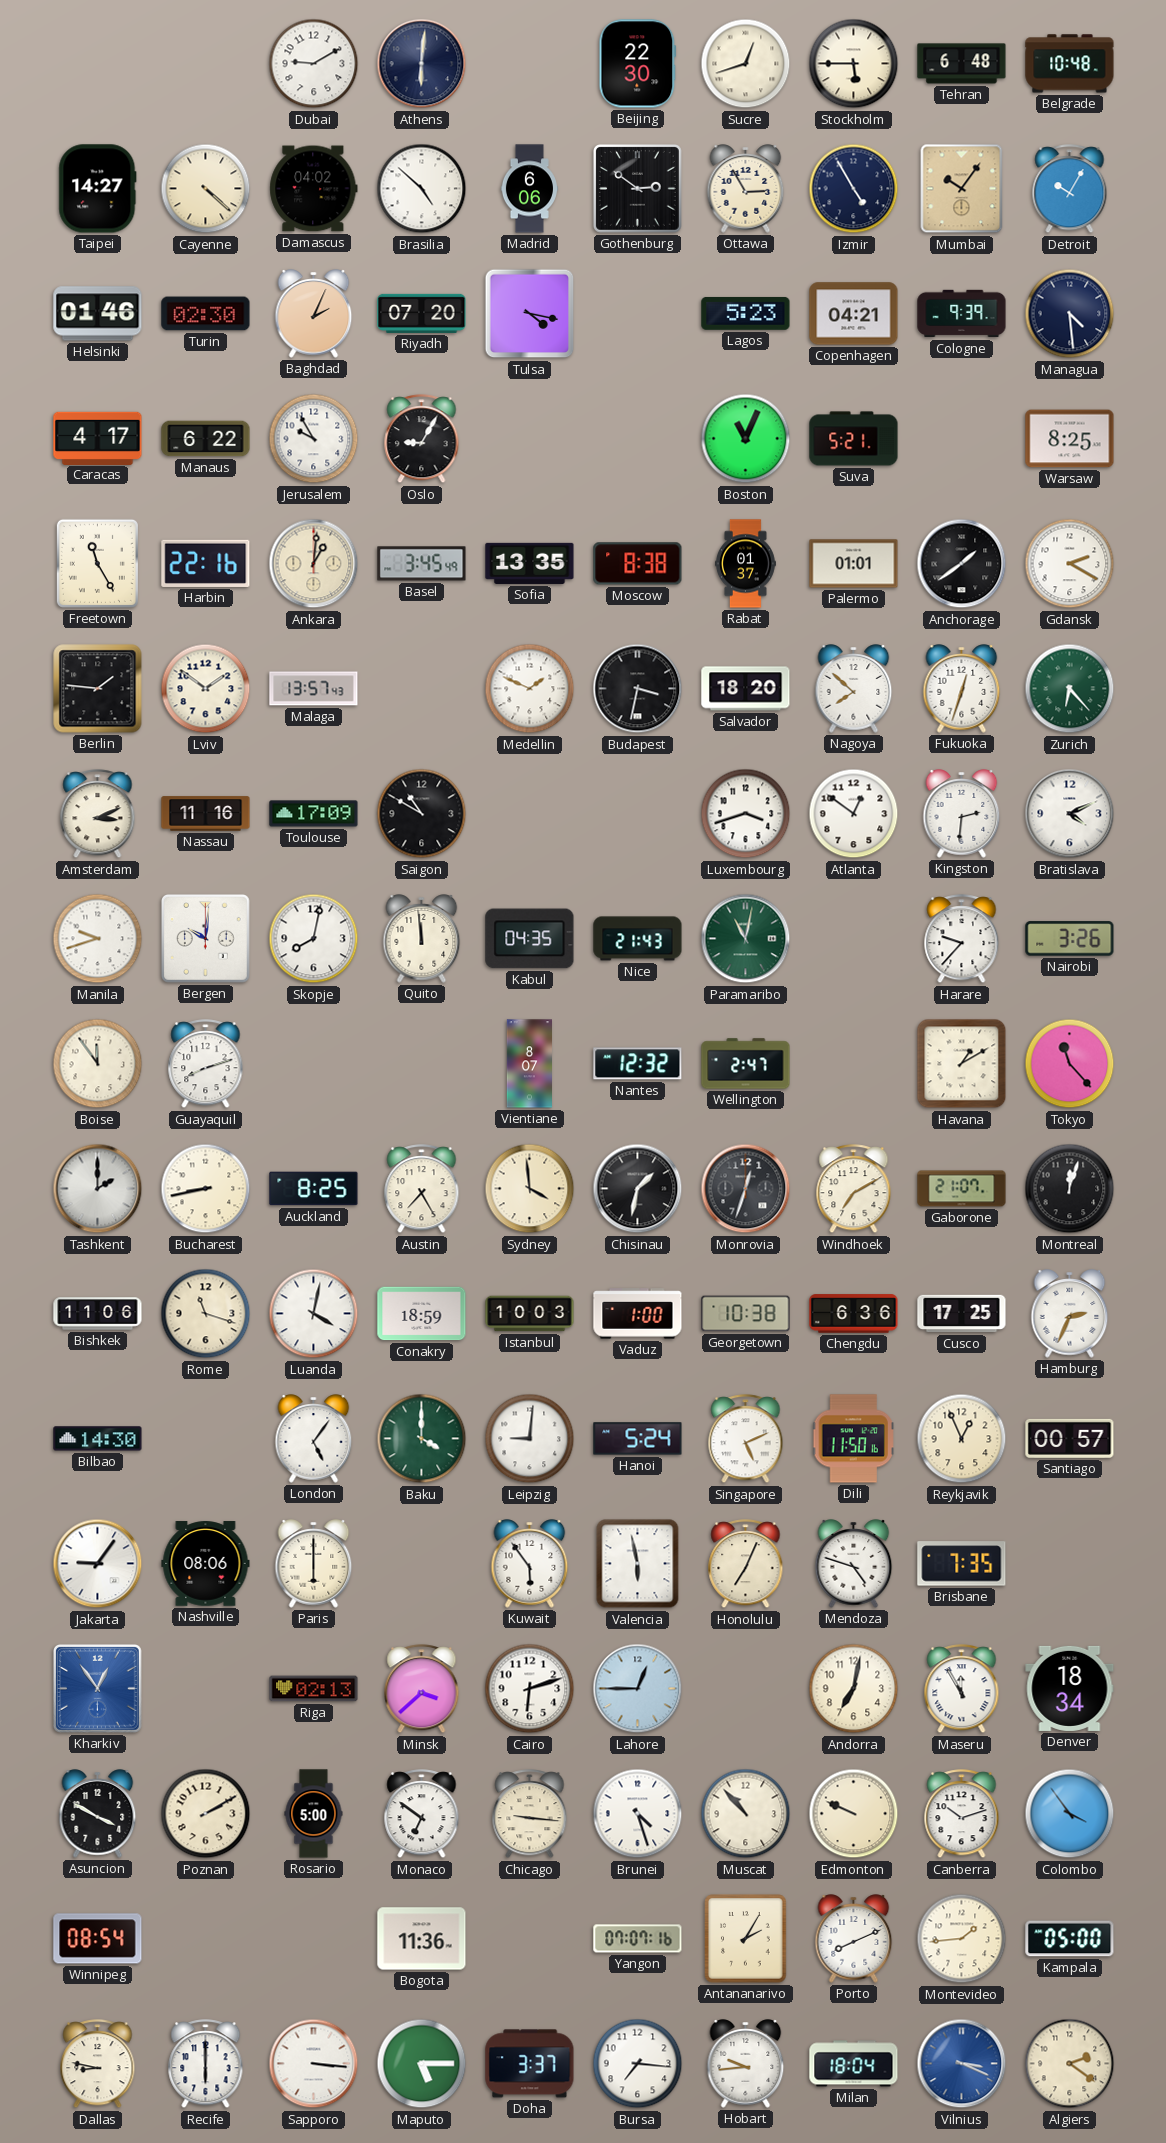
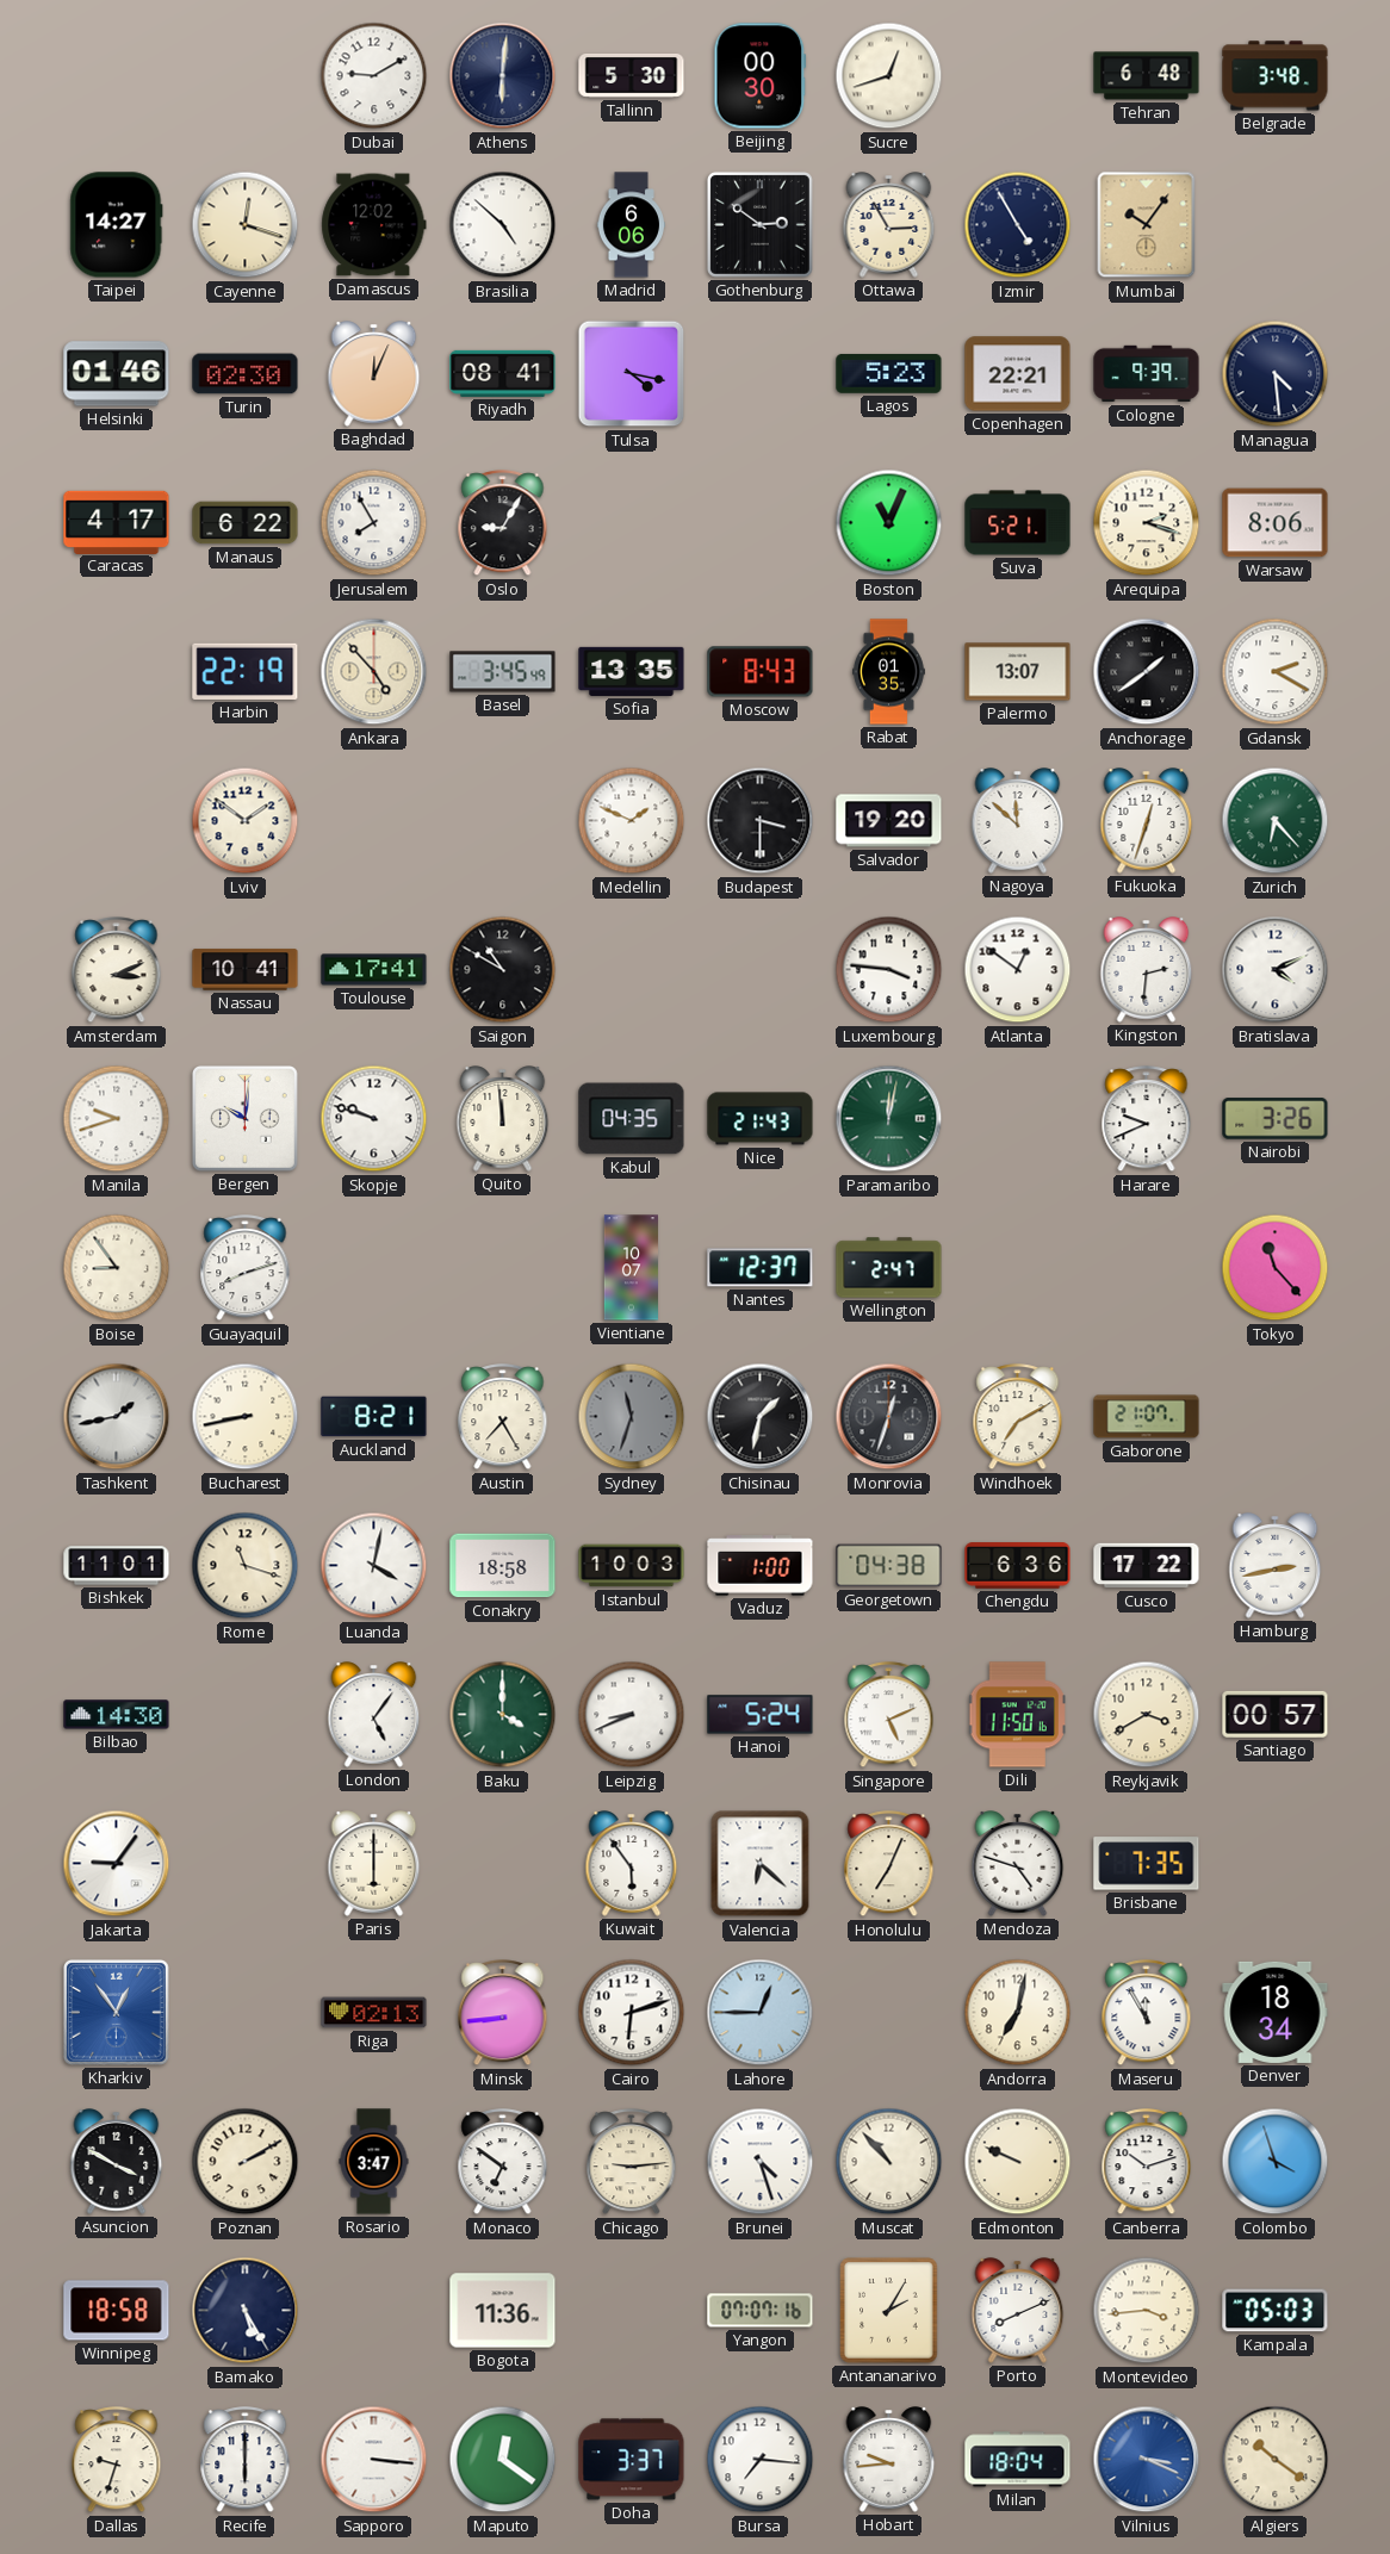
Tallinn: none -> 5:30
Beijing: 22:30 -> 00:30
Stockholm: 5:45 -> none
Belgrade: 10:48 -> 3:48
Cayenne: 4:22 -> 12:18
Damascus: 04:02 -> 12:02
Detroit: 10:05 -> none
Baghdad: 2:04 -> 12:04
Riyadh: 07:20 -> 08:41
Copenhagen: 04:21 -> 22:21
Jerusalem: 9:55 -> 7:55
Arequipa: none -> 2:18
Warsaw: 8:25 -> 8:06
Freetown: 11:25 -> none
Harbin: 22:16 -> 22:19
Ankara: 1:01 -> 4:53
Moscow: 8:38 -> 8:43
Rabat: 01:37 -> 01:35
Palermo: 01:01 -> 13:07
Berlin: 1:46 -> none
Malaga: 13:57 -> none
Budapest: 3:32 -> 3:30
Salvador: 18:20 -> 19:20
Nagoya: 7:52 -> 11:52
Nassau: 11:16 -> 10:41
Toulouse: 17:09 -> 17:41
Luxembourg: 3:42 -> 3:46
Skopje: 8:02 -> 9:48
Paramaribo: 11:02 -> 12:02
Harare: 9:37 -> 9:41
Boise: 11:54 -> 8:54
Vientiane: 8:07 -> 10:07
Nantes: 12:32 -> 12:37
Havana: 1:10 -> none
Tashkent: 2:00 -> 1:43
Auckland: 8:25 -> 8:21
Sydney: 3:59 -> 11:33
Sydney dial: cream -> grey
Montreal: 12:03 -> none
Bishkek: 11:06 -> 11:01
Conakry: 18:59 -> 18:58
Georgetown: 10:38 -> 04:38
Cusco: 17:25 -> 17:22
Hamburg: 2:34 -> 2:43
Leipzig: 9:01 -> 8:41
Reykjavik: 12:56 -> 3:40
Nashville: 08:06 -> none
Valencia: 5:58 -> 6:22
Minsk: 3:38 -> 8:44
Rosario: 5:00 -> 3:47
Chicago: 9:16 -> 9:14
Colombo: 3:54 -> 3:57
Winnipeg: 08:54 -> 18:58
Bamako: none -> 5:25
Montevideo: 1:44 -> 3:44
Kampala: 05:00 -> 05:03
Dallas: 8:47 -> 9:33
Maputo: 5:15 -> 12:21
Algiers: 2:21 -> 10:21
